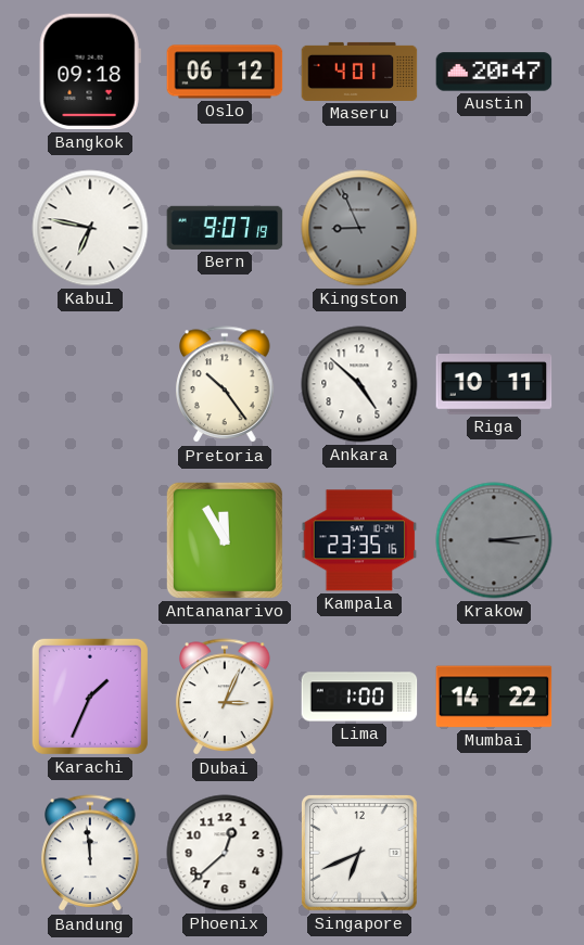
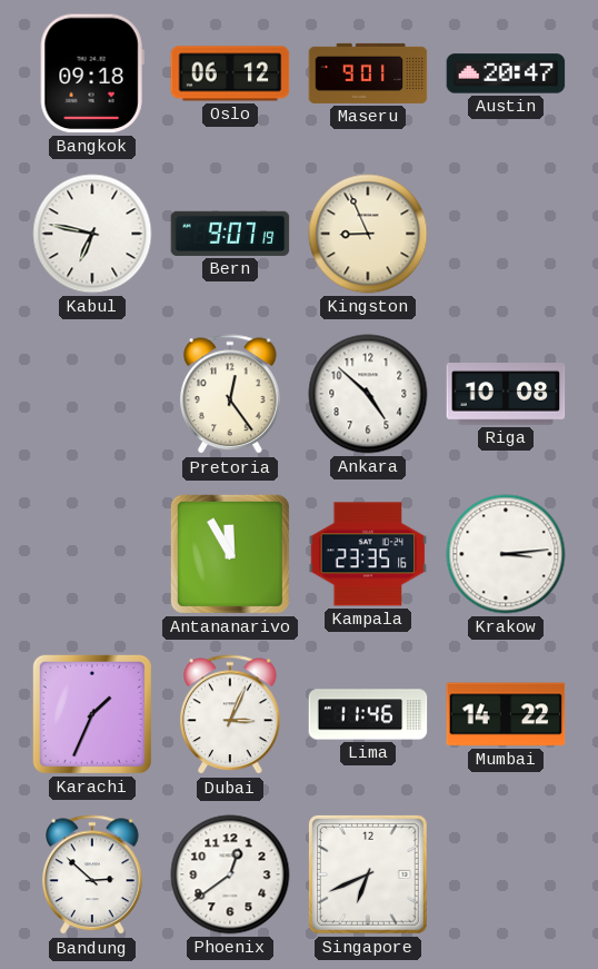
Maseru: 4:01 -> 9:01
Kingston dial: grey -> cream
Pretoria: 10:24 -> 12:24
Riga: 10:11 -> 10:08
Krakow dial: grey -> white
Lima: 1:00 -> 11:46
Bandung: 11:59 -> 2:52
Phoenix: 12:38 -> 12:39
